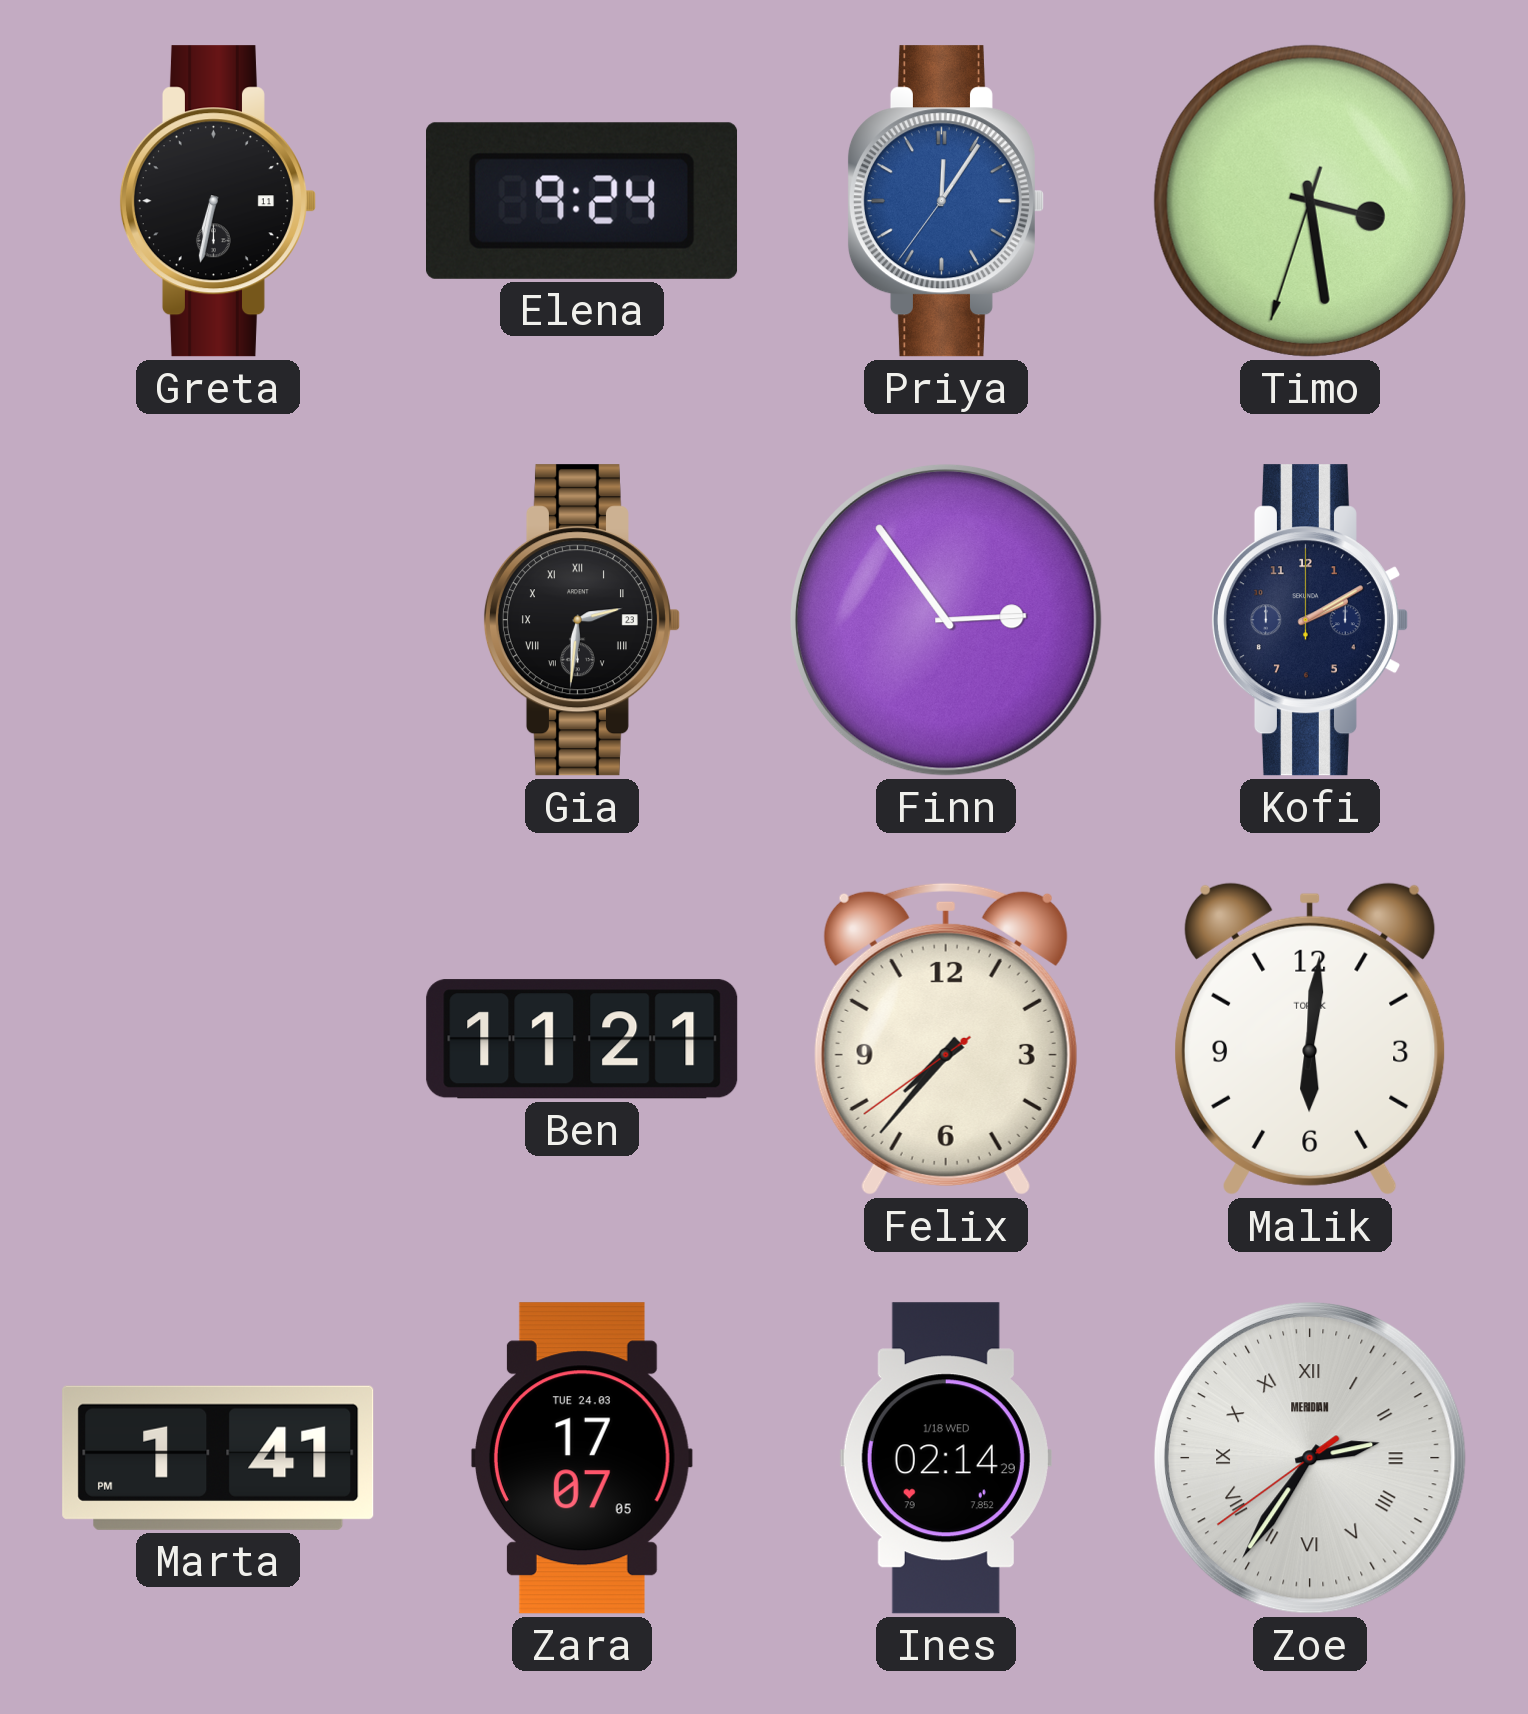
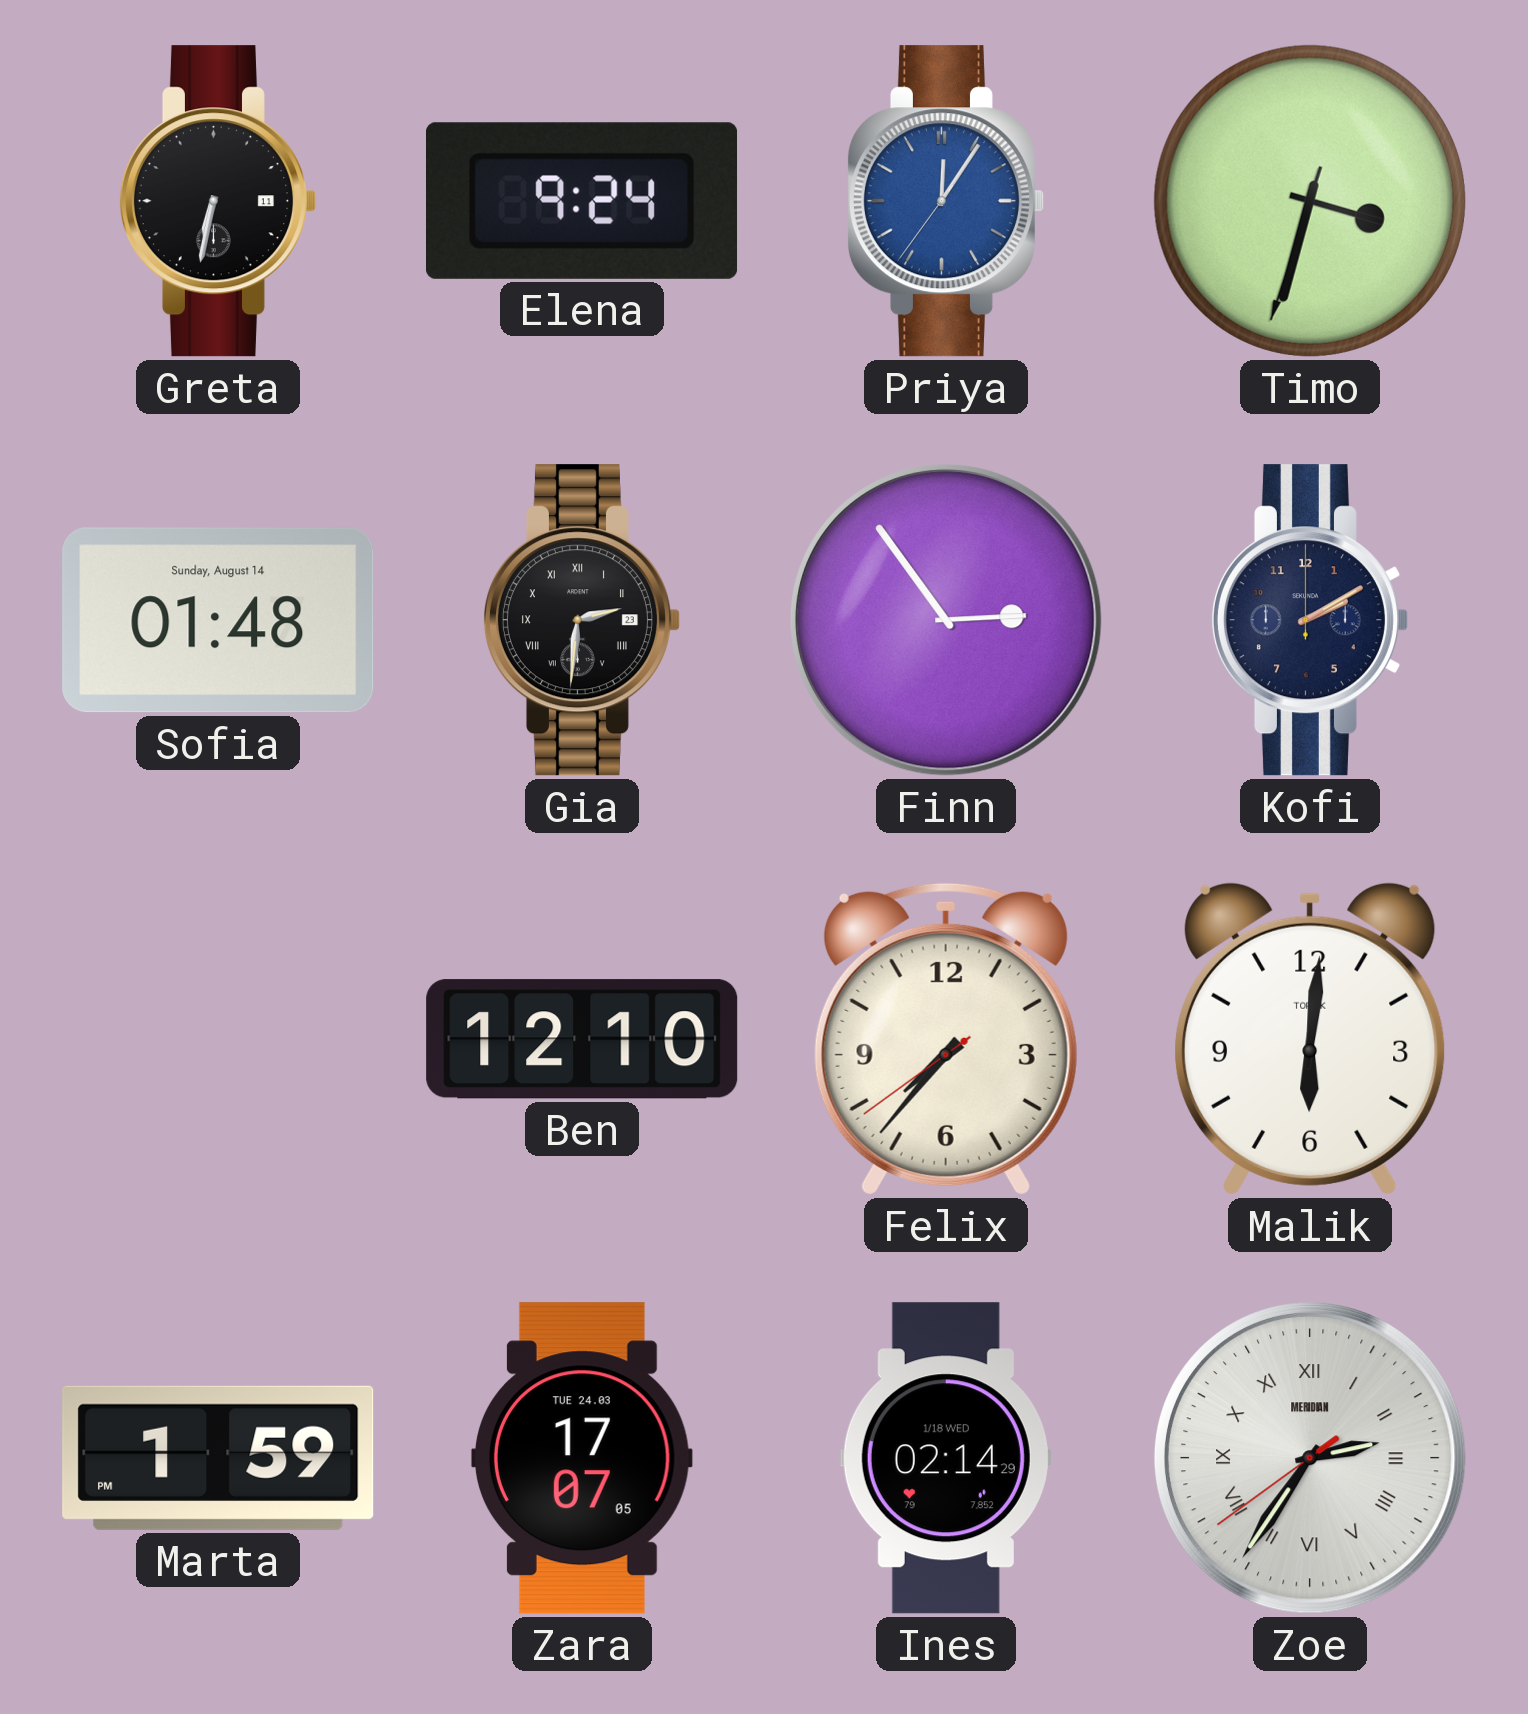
Timo: 3:28 -> 3:32
Sofia: none -> 01:48
Ben: 11:21 -> 12:10
Marta: 1:41 -> 1:59
